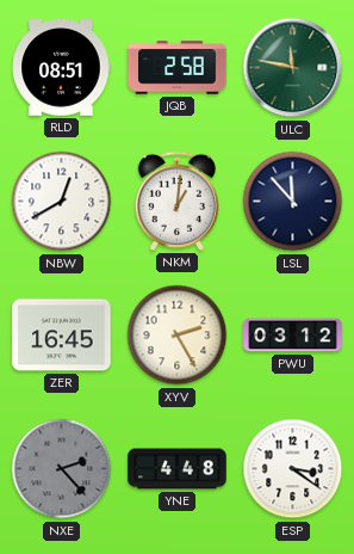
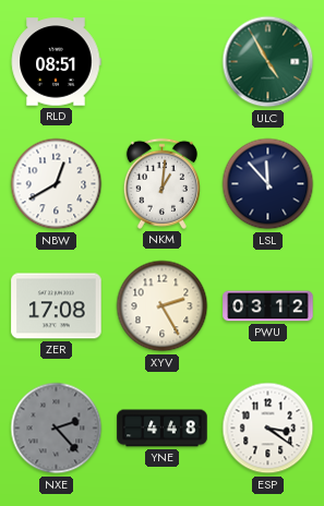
JQB: 2:58 -> none
ULC: 11:47 -> 4:55
ZER: 16:45 -> 17:08
